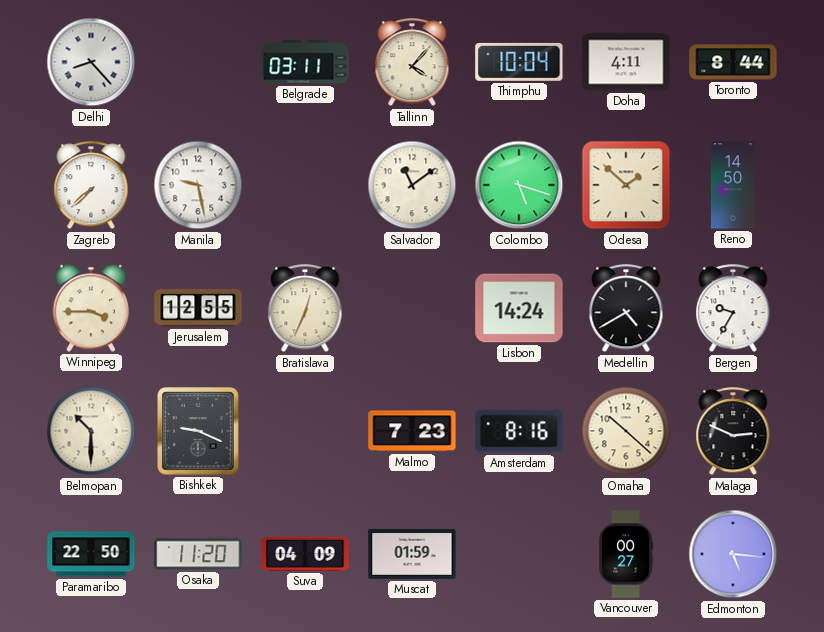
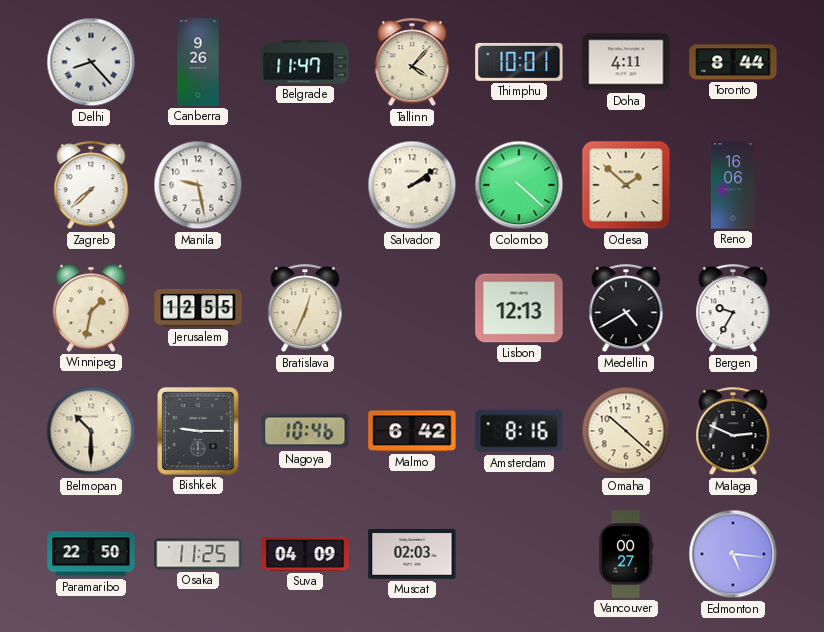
Canberra: none -> 9:26
Belgrade: 03:11 -> 11:47
Thimphu: 10:04 -> 10:01
Salvador: 11:09 -> 2:09
Colombo: 5:18 -> 4:22
Reno: 14:50 -> 16:06
Winnipeg: 3:45 -> 1:32
Lisbon: 14:24 -> 12:13
Bishkek: 9:19 -> 9:15
Nagoya: none -> 10:46
Malmo: 7:23 -> 6:42
Osaka: 11:20 -> 11:25
Muscat: 01:59 -> 02:03
